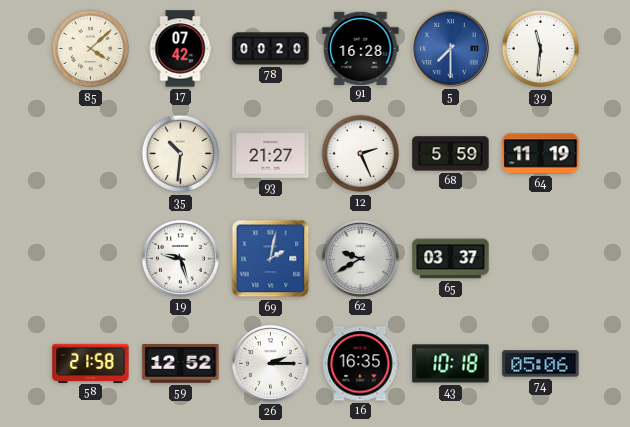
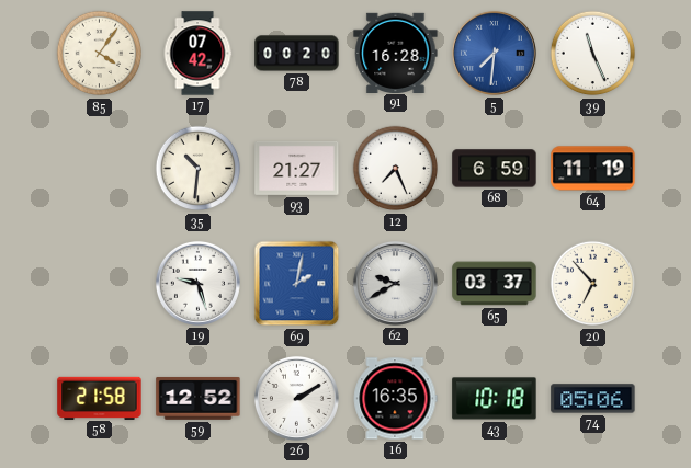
85: 4:08 -> 4:06
5: 7:30 -> 7:31
39: 11:31 -> 11:26
12: 2:26 -> 7:26
68: 5:59 -> 6:59
20: none -> 6:53
26: 2:15 -> 2:10
